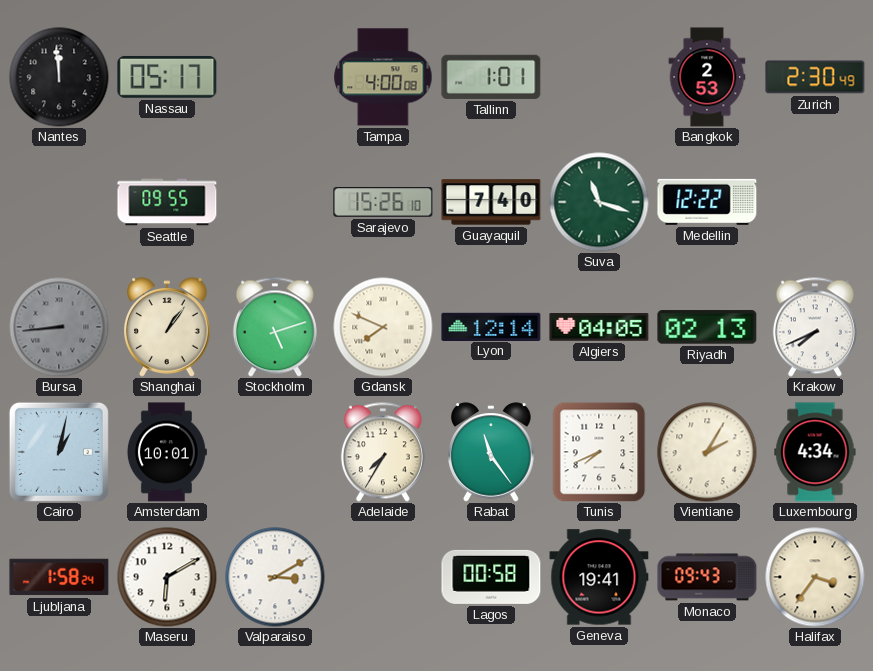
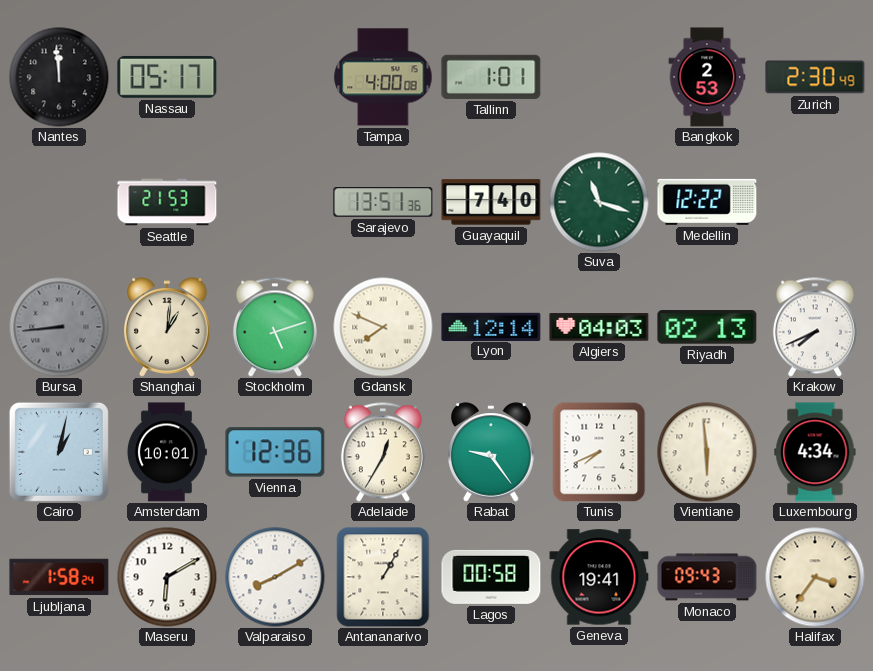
Seattle: 09:55 -> 21:53
Sarajevo: 15:26 -> 13:51
Shanghai: 1:06 -> 1:01
Algiers: 04:05 -> 04:03
Vienna: none -> 12:36
Adelaide: 7:35 -> 12:35
Rabat: 11:24 -> 9:24
Vientiane: 2:05 -> 5:59
Valparaiso: 3:10 -> 8:10
Antananarivo: none -> 1:05
